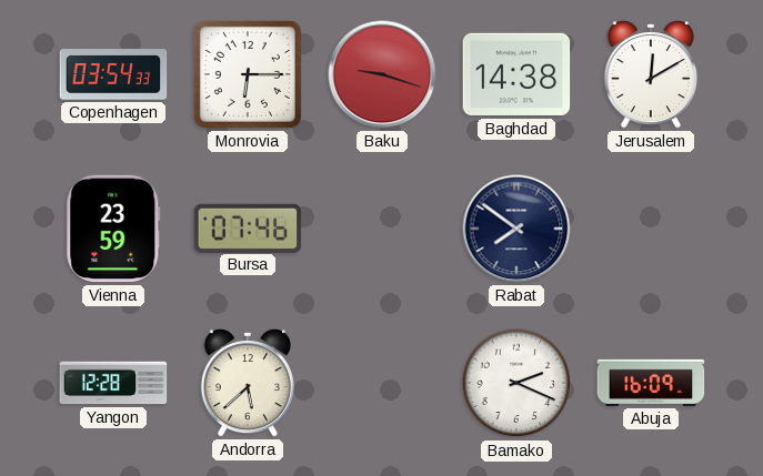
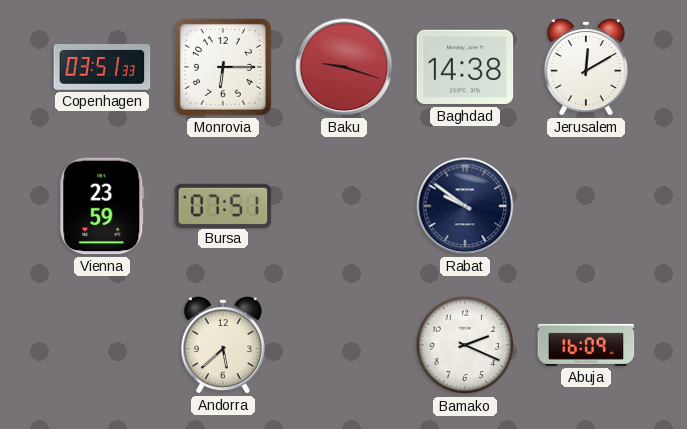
Copenhagen: 03:54 -> 03:51
Bursa: 07:46 -> 07:51
Rabat: 7:51 -> 9:51
Yangon: 12:28 -> none
